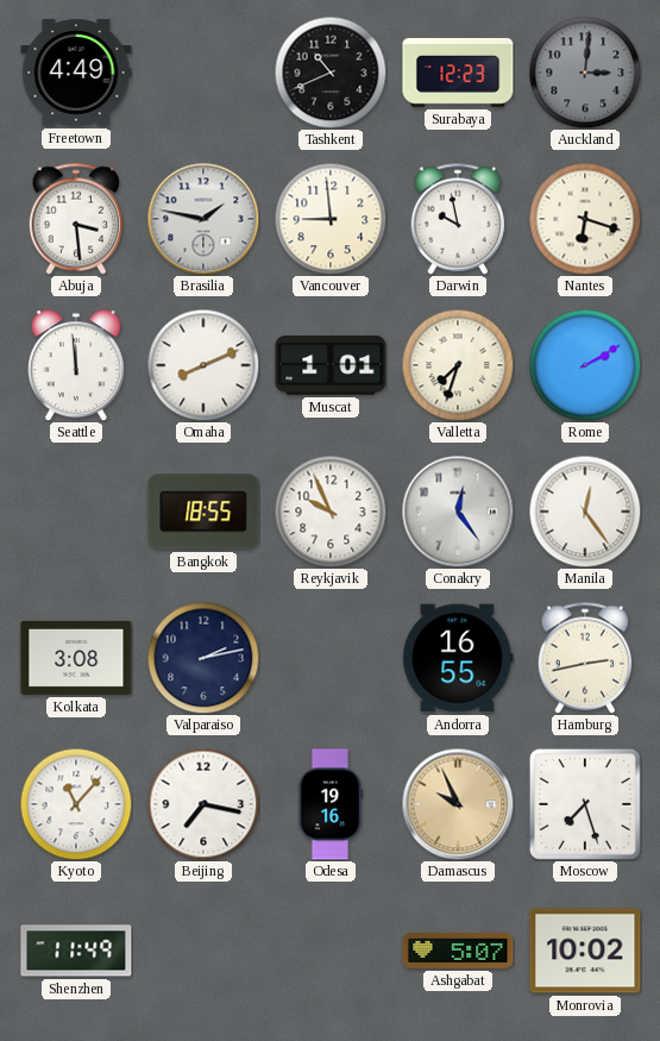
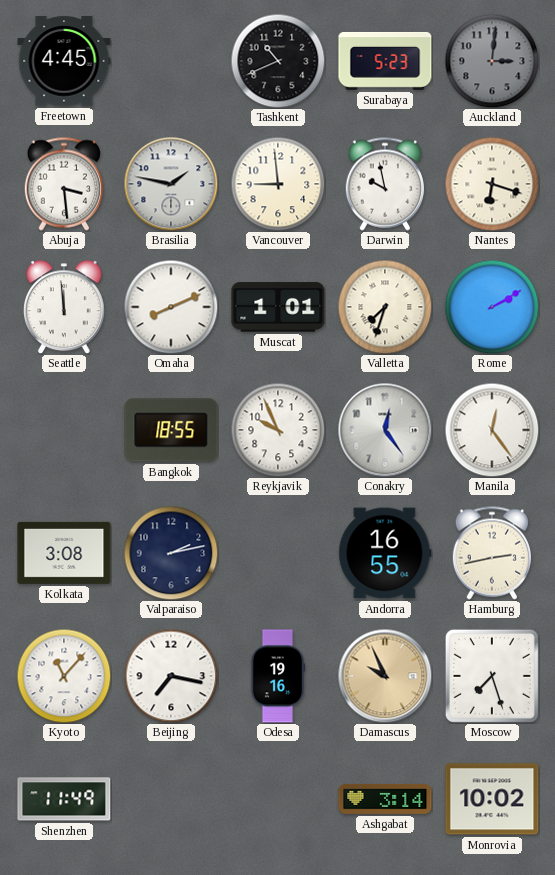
Freetown: 4:49 -> 4:45
Surabaya: 12:23 -> 5:23
Ashgabat: 5:07 -> 3:14
